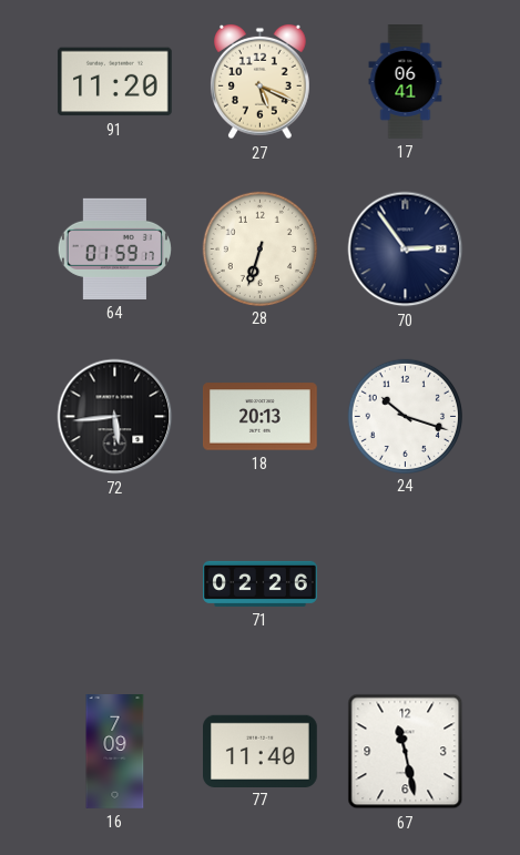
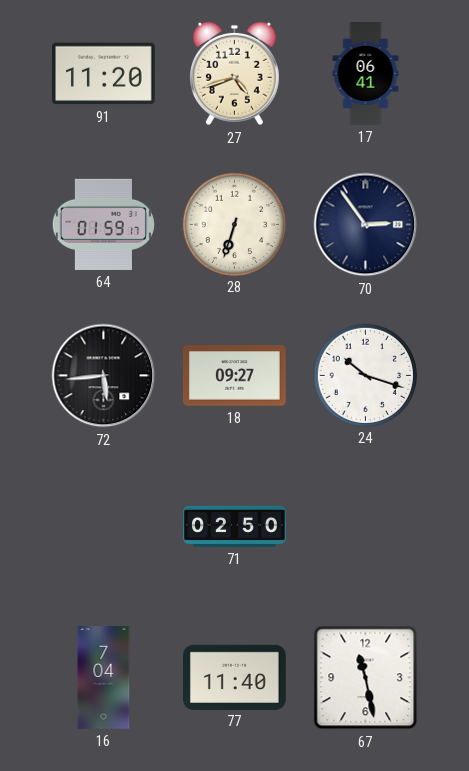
27: 5:19 -> 4:42
18: 20:13 -> 09:27
71: 02:26 -> 02:50
16: 7:09 -> 7:04
